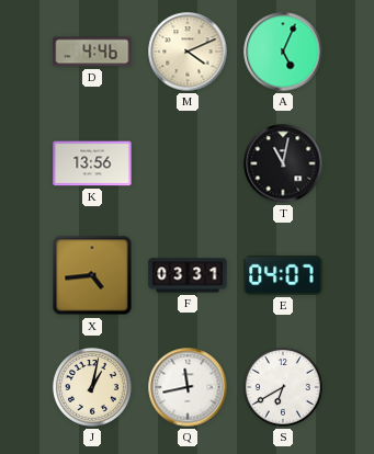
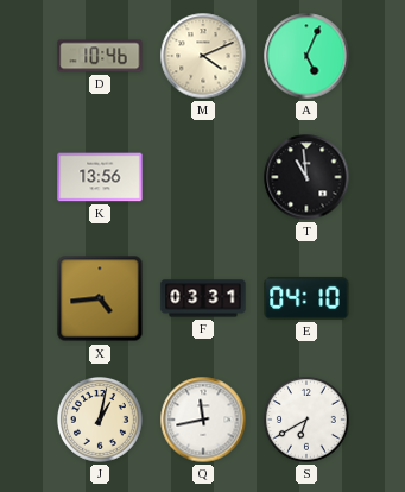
D: 4:46 -> 10:46
T: 11:02 -> 10:59
E: 04:07 -> 04:10
